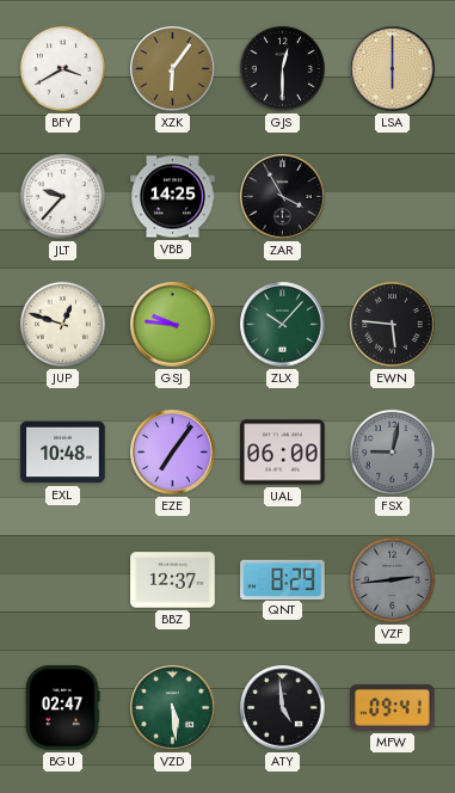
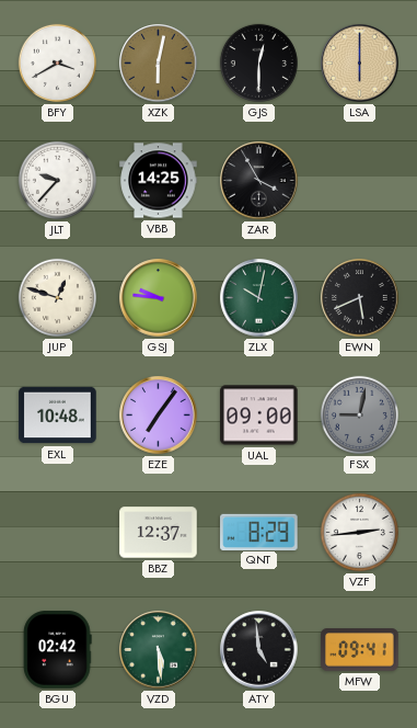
XZK: 6:06 -> 6:02
ZLX: 10:07 -> 10:02
EWN: 5:46 -> 5:41
UAL: 06:00 -> 09:00
VZF dial: grey -> white
BGU: 02:47 -> 02:42
